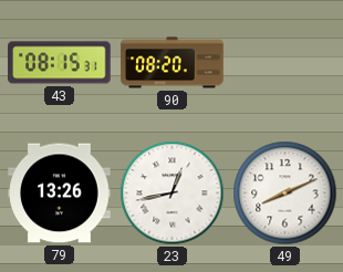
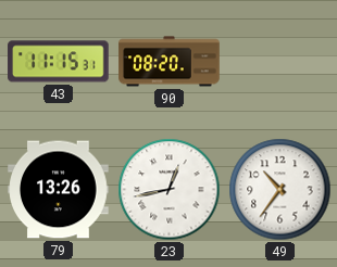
43: 08:15 -> 11:15
49: 8:11 -> 10:36
